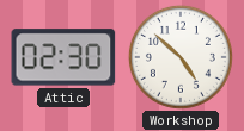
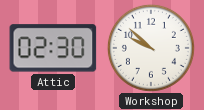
Workshop: 4:52 -> 9:52
